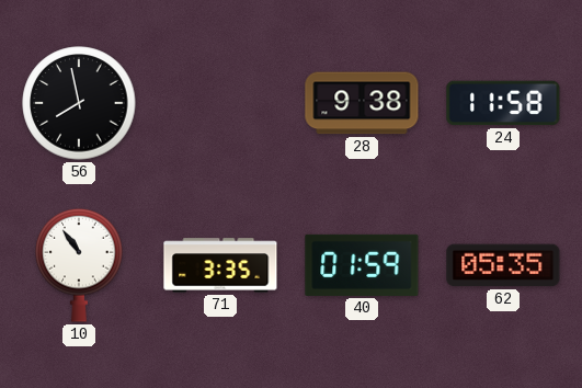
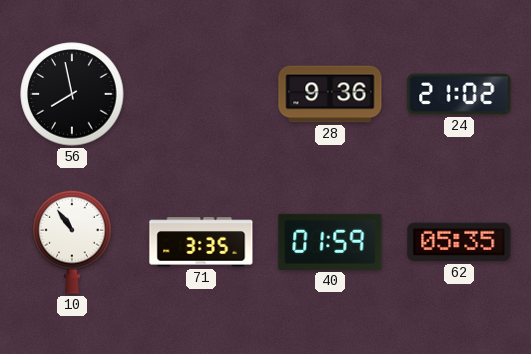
28: 9:38 -> 9:36
24: 11:58 -> 21:02
